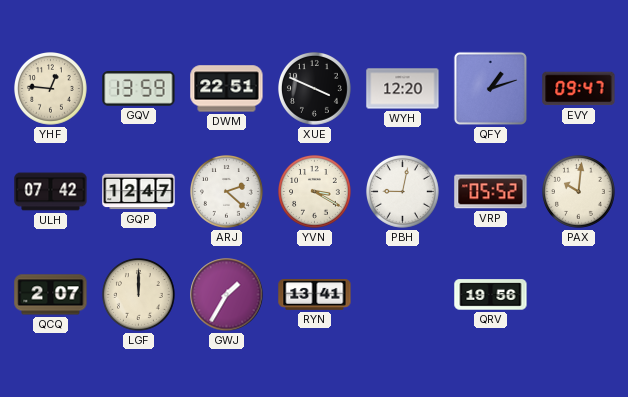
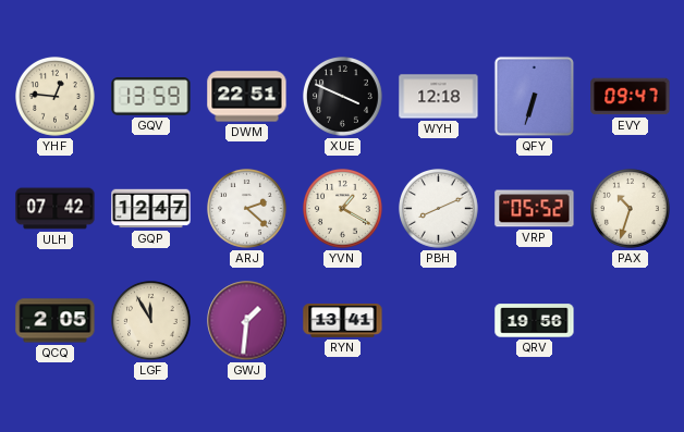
WYH: 12:20 -> 12:18
QFY: 1:12 -> 6:33
YVN: 3:20 -> 1:20
PBH: 9:02 -> 8:11
PAX: 10:01 -> 10:33
QCQ: 2:07 -> 2:05
LGF: 12:00 -> 11:55
GWJ: 1:35 -> 1:31
